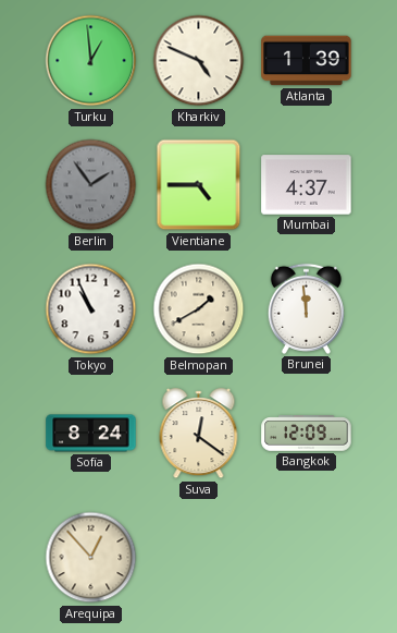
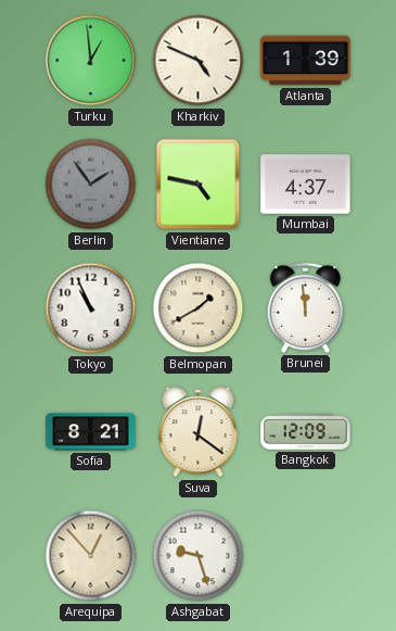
Vientiane: 4:45 -> 4:47
Sofia: 8:24 -> 8:21
Ashgabat: none -> 9:27
